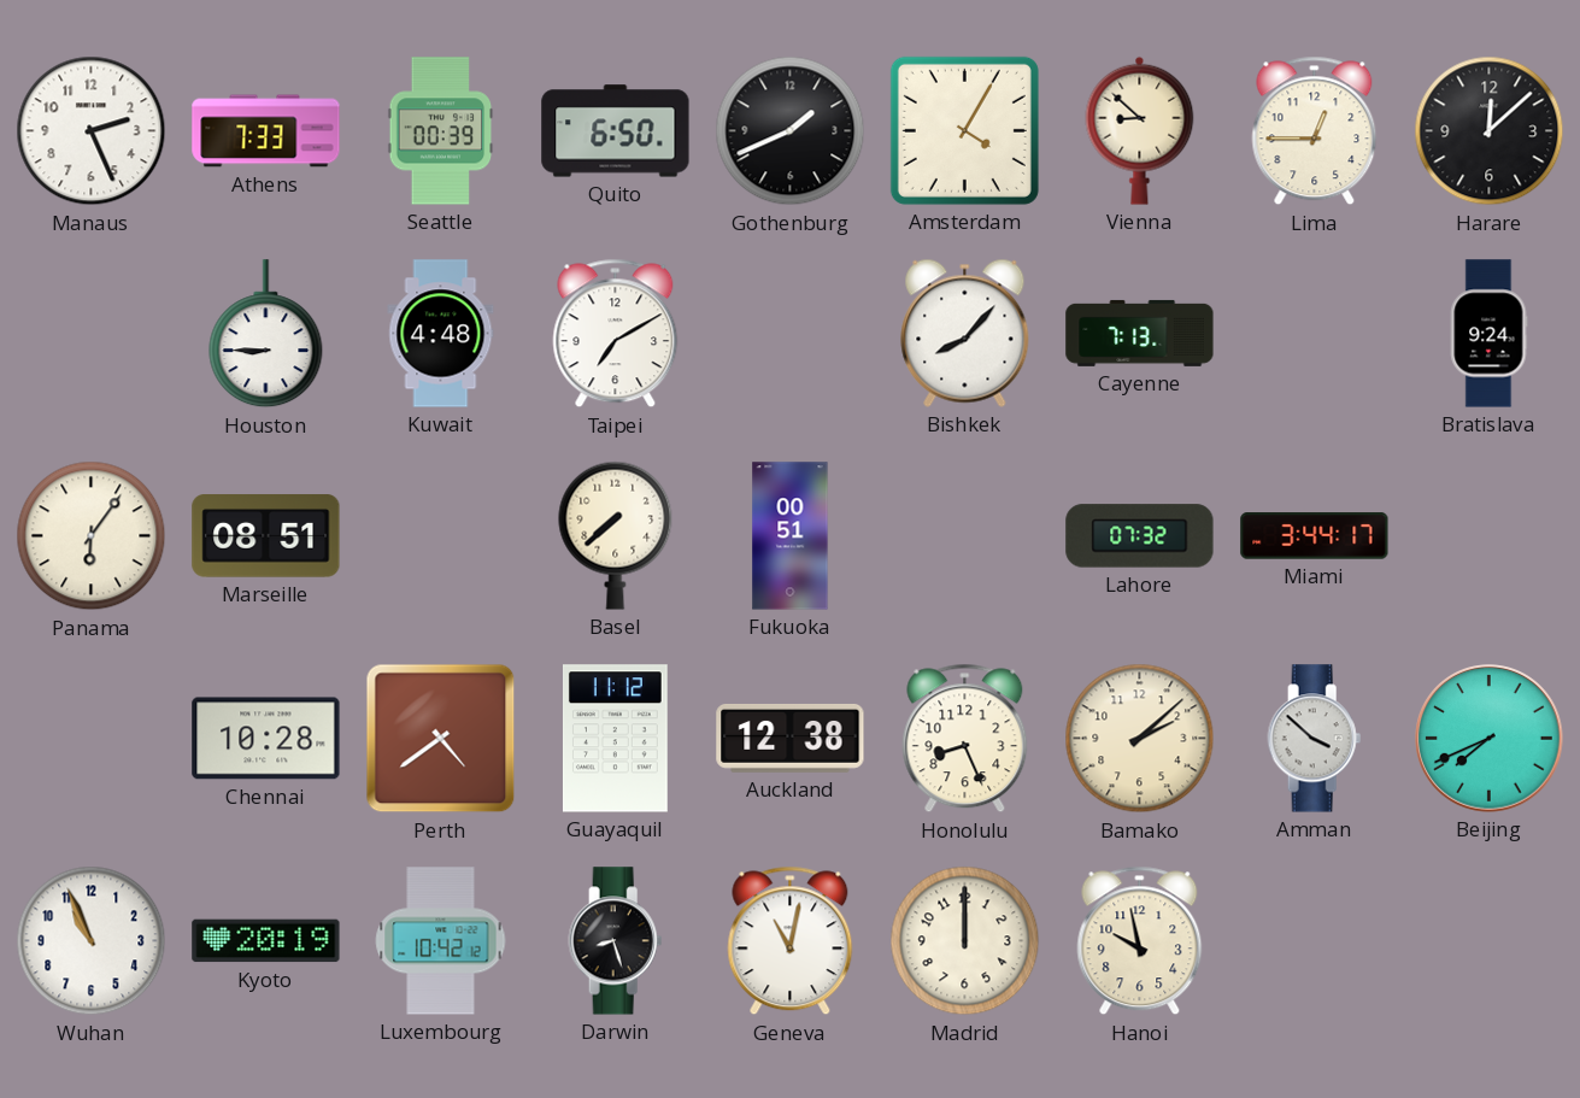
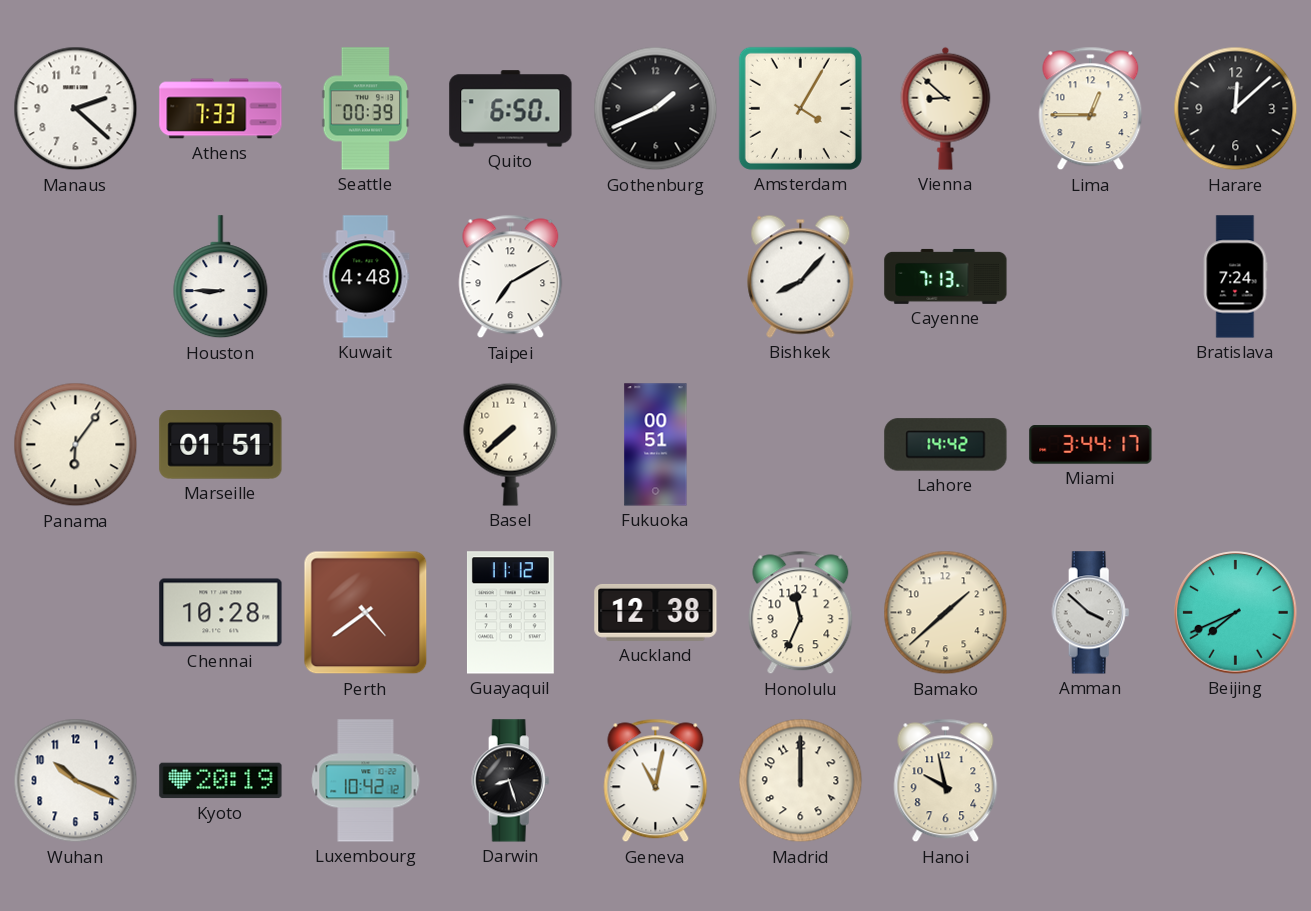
Manaus: 2:26 -> 2:22
Bratislava: 9:24 -> 7:24
Marseille: 08:51 -> 01:51
Lahore: 07:32 -> 14:42
Honolulu: 8:26 -> 11:34
Bamako: 2:08 -> 1:38
Wuhan: 10:56 -> 10:19
